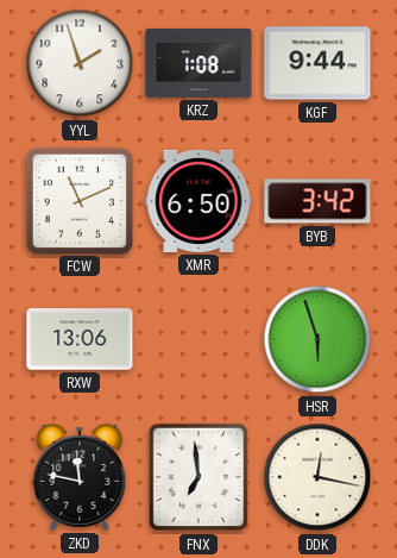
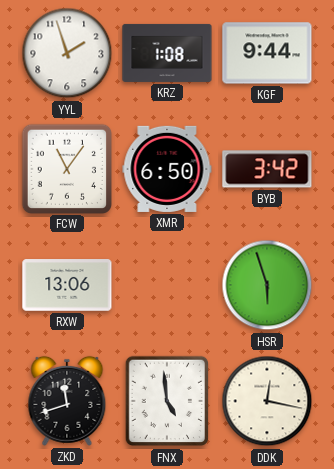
FCW: 11:11 -> 11:06
ZKD: 11:47 -> 11:42
FNX: 6:59 -> 4:59
